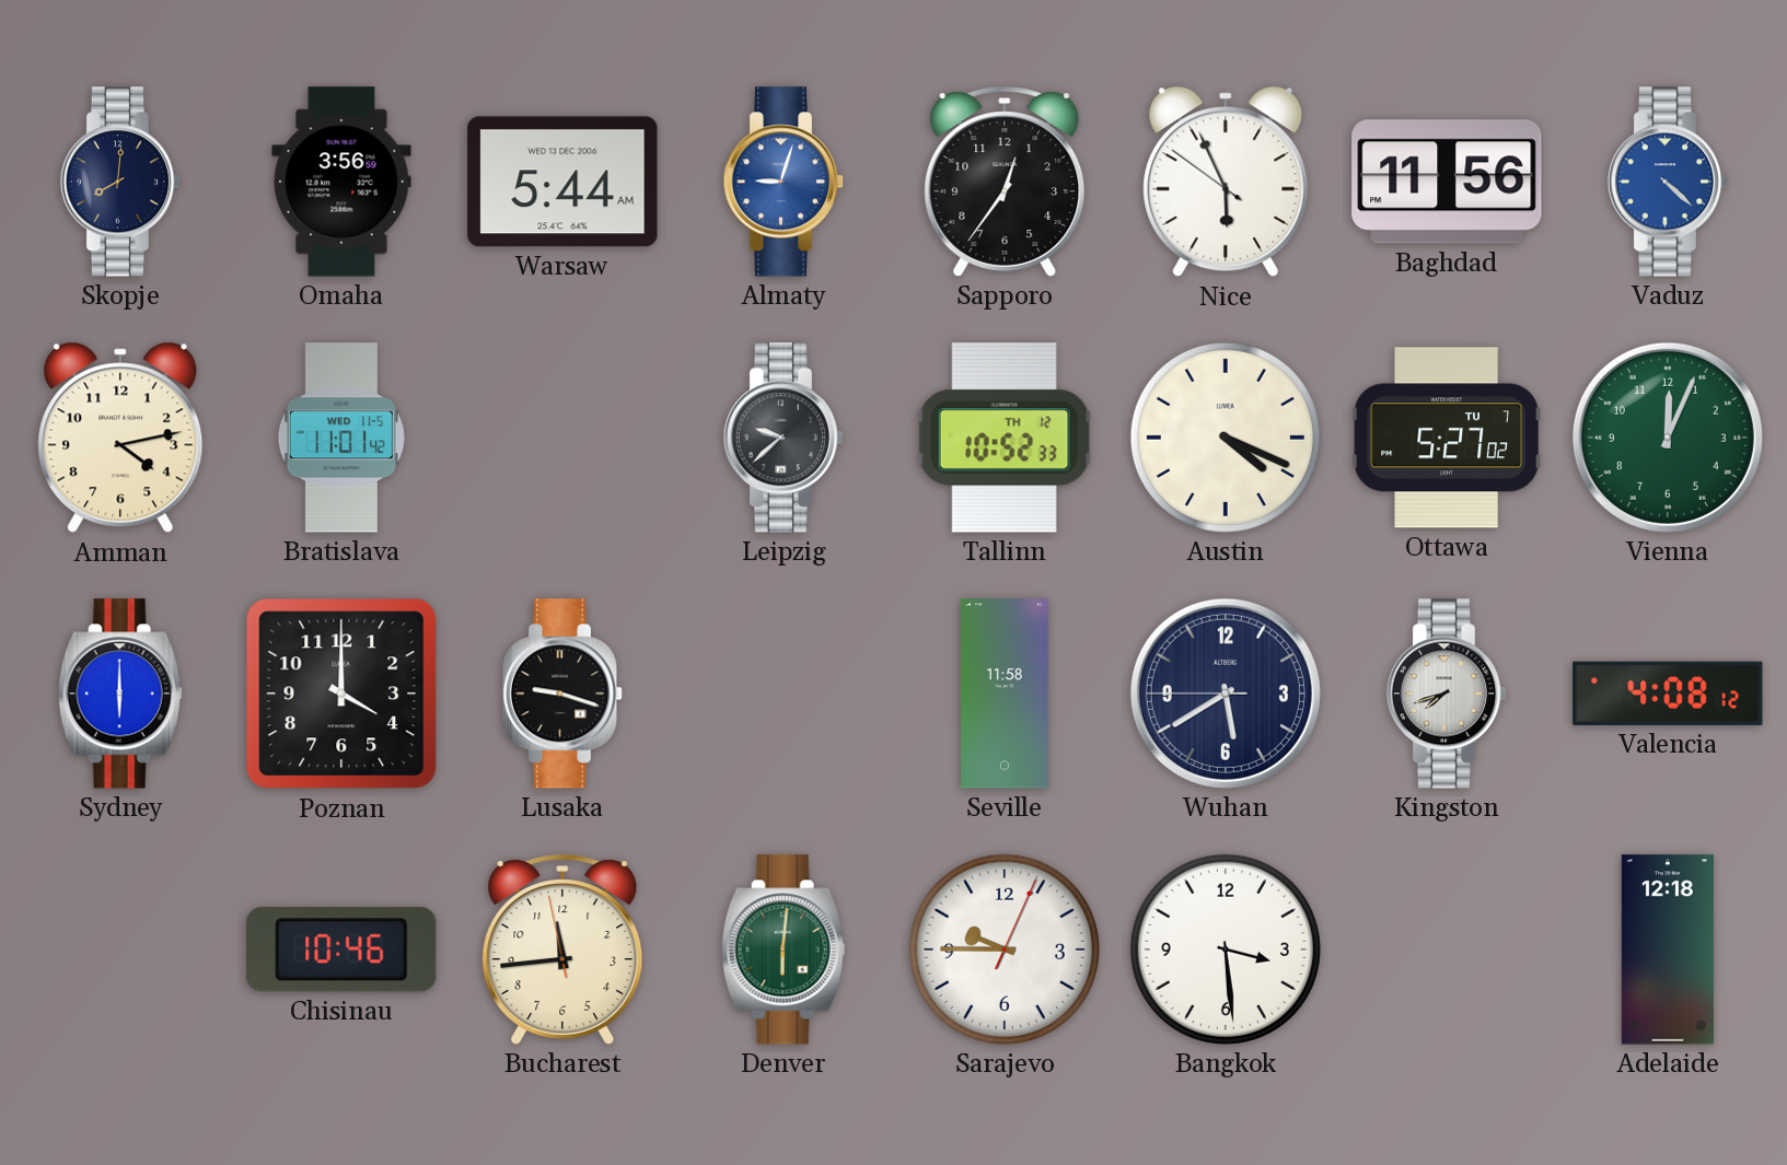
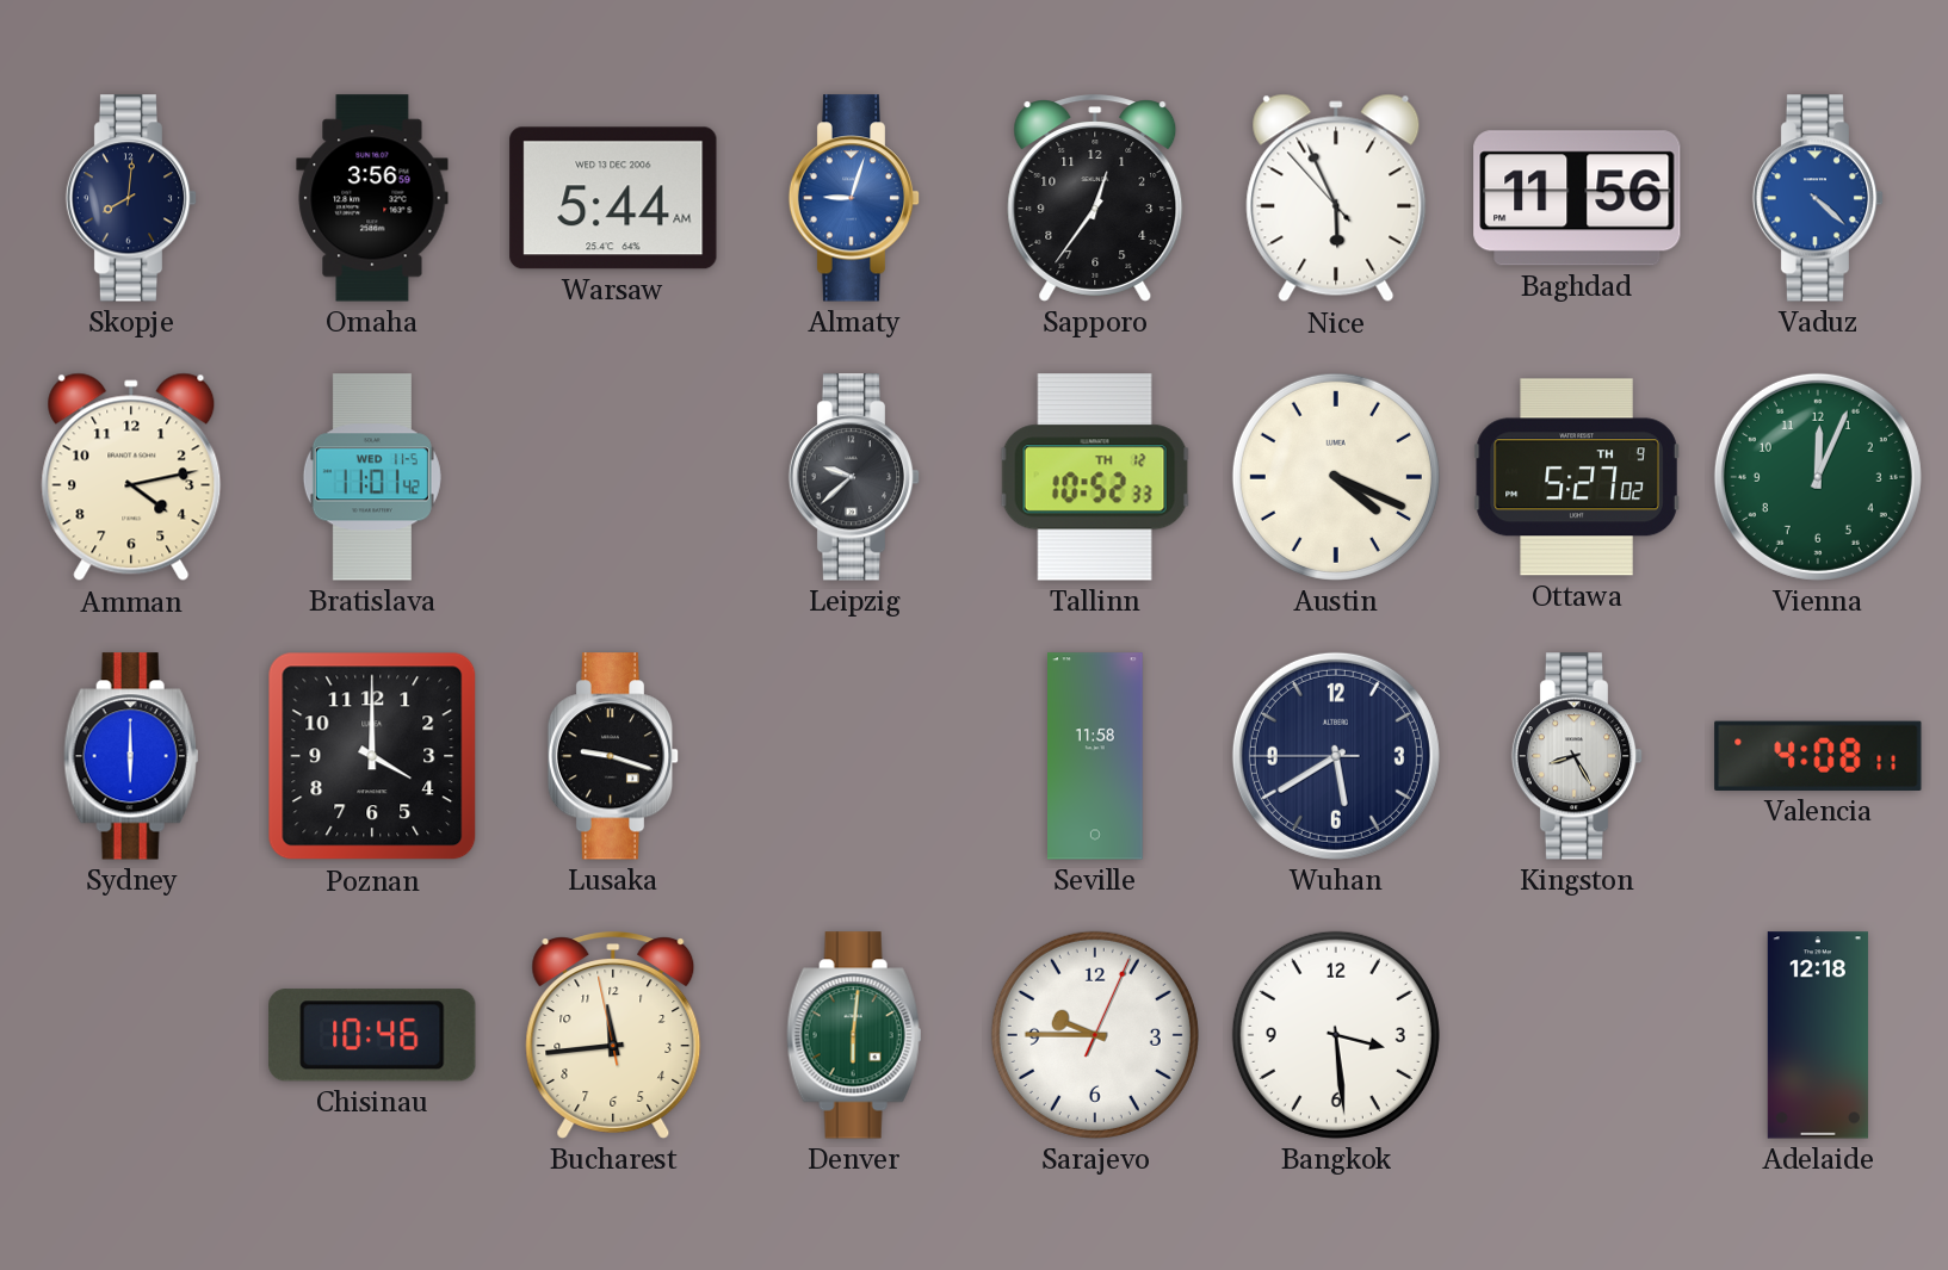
Nice: 5:55:51 -> 5:55:53
Ottawa date: TU 7 -> TH 9
Kingston: 7:42 -> 8:25
Valencia: 4:08:12 -> 4:08:11
